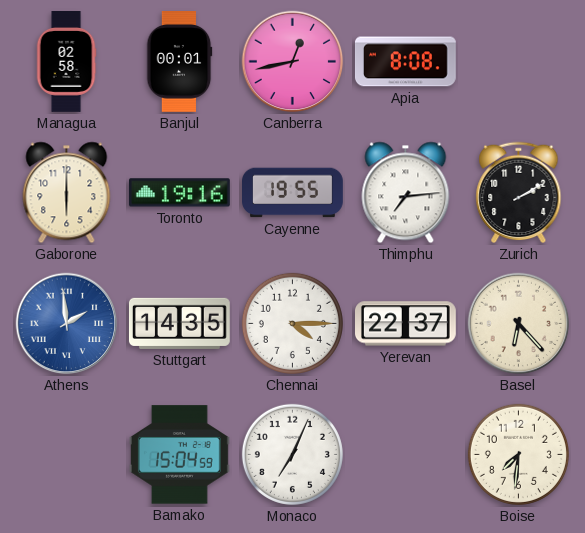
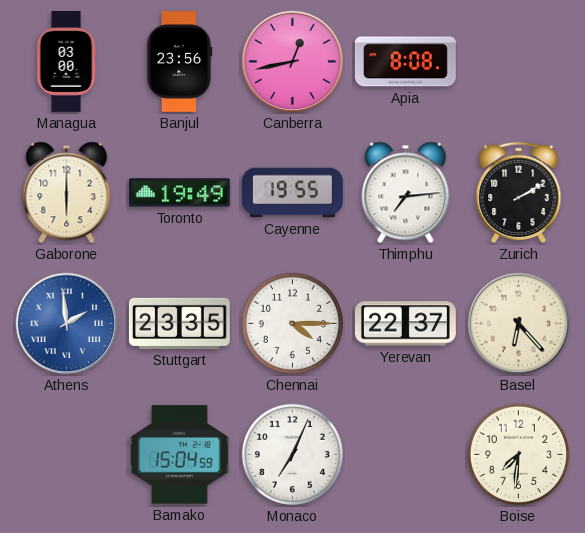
Managua: 02:58 -> 03:00
Banjul: 00:01 -> 23:56
Toronto: 19:16 -> 19:49
Stuttgart: 14:35 -> 23:35
